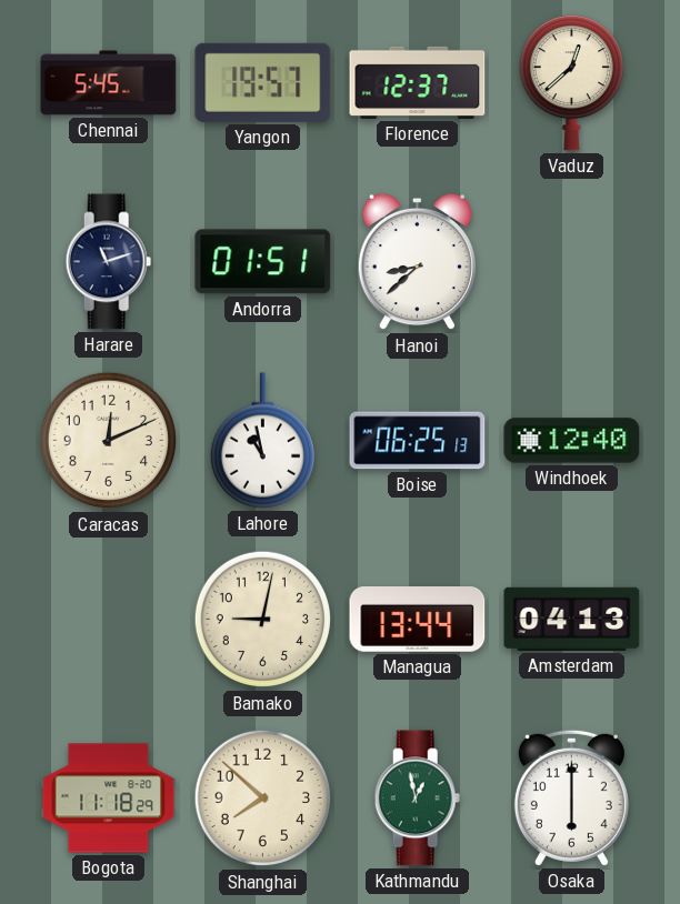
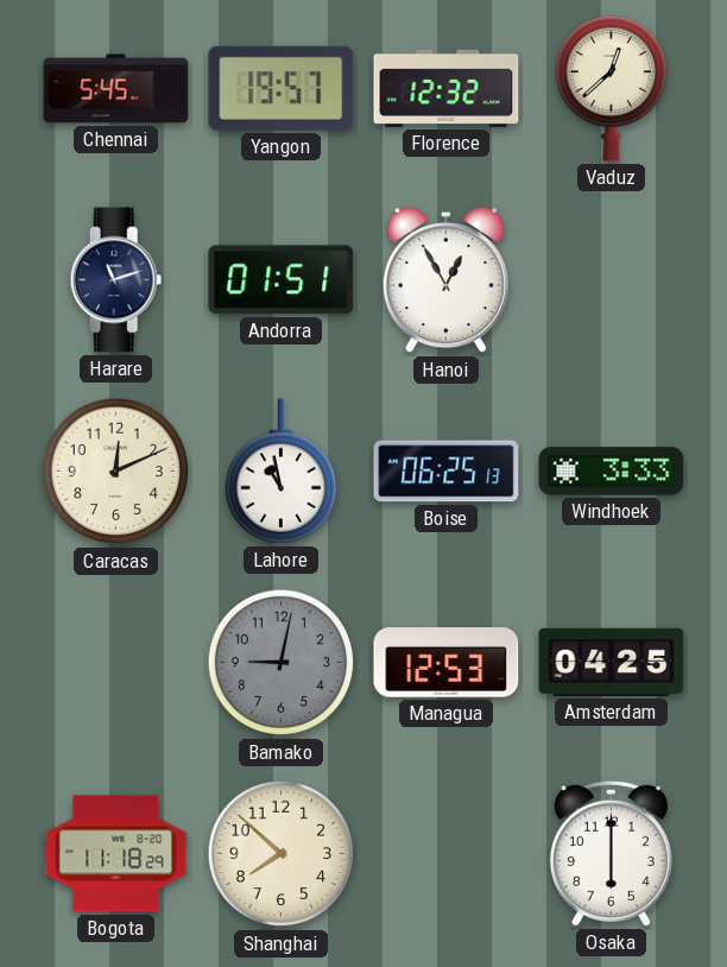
Florence: 12:37 -> 12:32
Hanoi: 8:38 -> 12:55
Windhoek: 12:40 -> 3:33
Bamako dial: cream -> grey
Managua: 13:44 -> 12:53
Amsterdam: 04:13 -> 04:25
Kathmandu: 12:58 -> none
